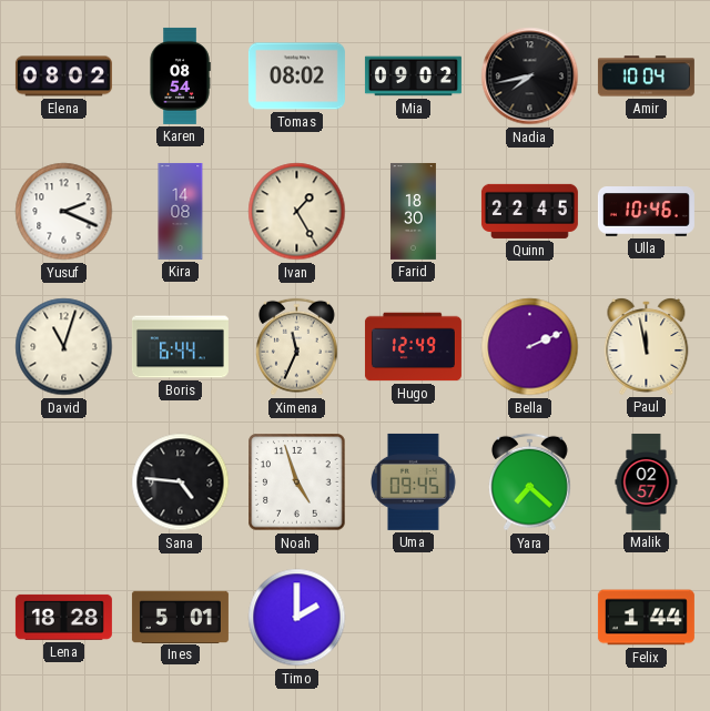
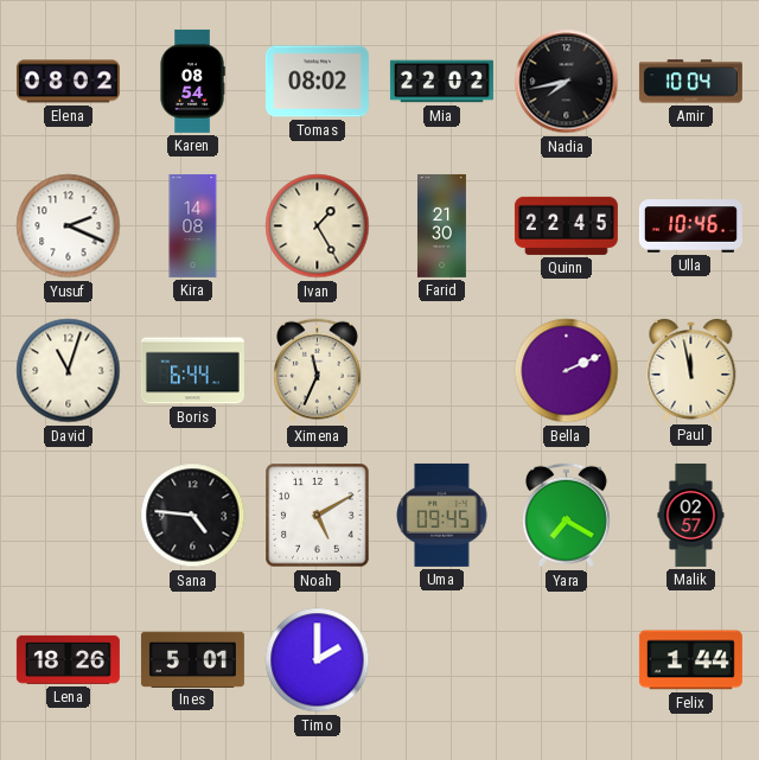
Mia: 09:02 -> 22:02
Farid: 18:30 -> 21:30
Hugo: 12:49 -> none
Noah: 4:57 -> 5:10
Yara: 7:22 -> 7:20
Lena: 18:28 -> 18:26
